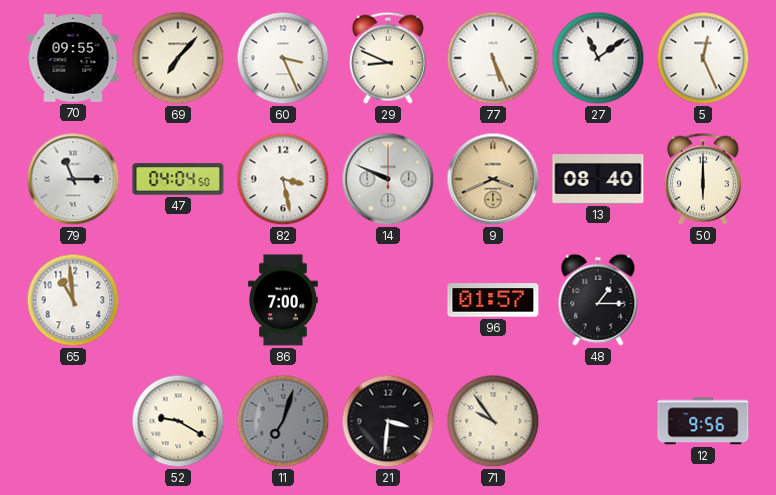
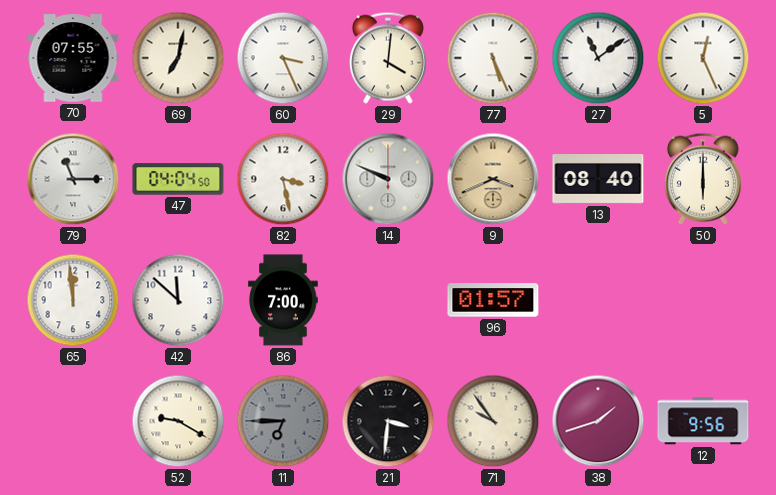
70: 09:55 -> 07:55
69: 7:07 -> 7:02
29: 8:49 -> 4:01
65: 10:59 -> 11:59
42: none -> 11:52
48: 1:15 -> none
11: 7:03 -> 6:45
38: none -> 1:42
